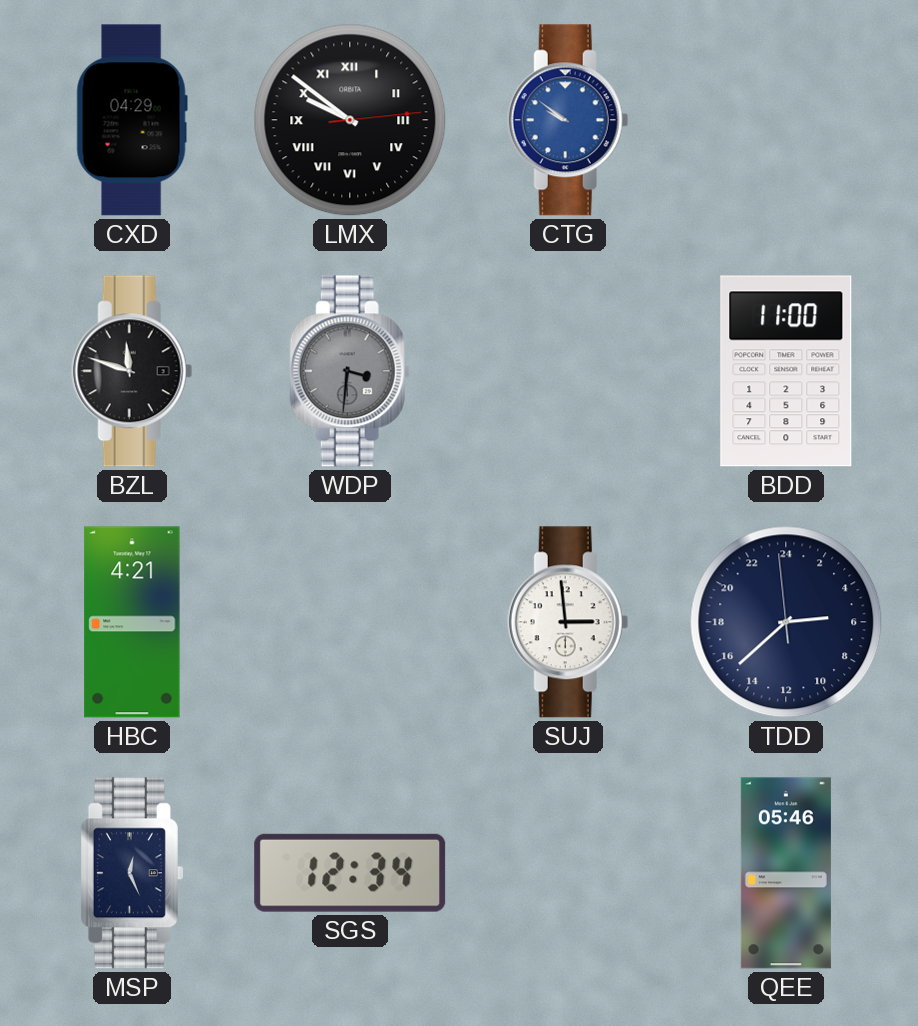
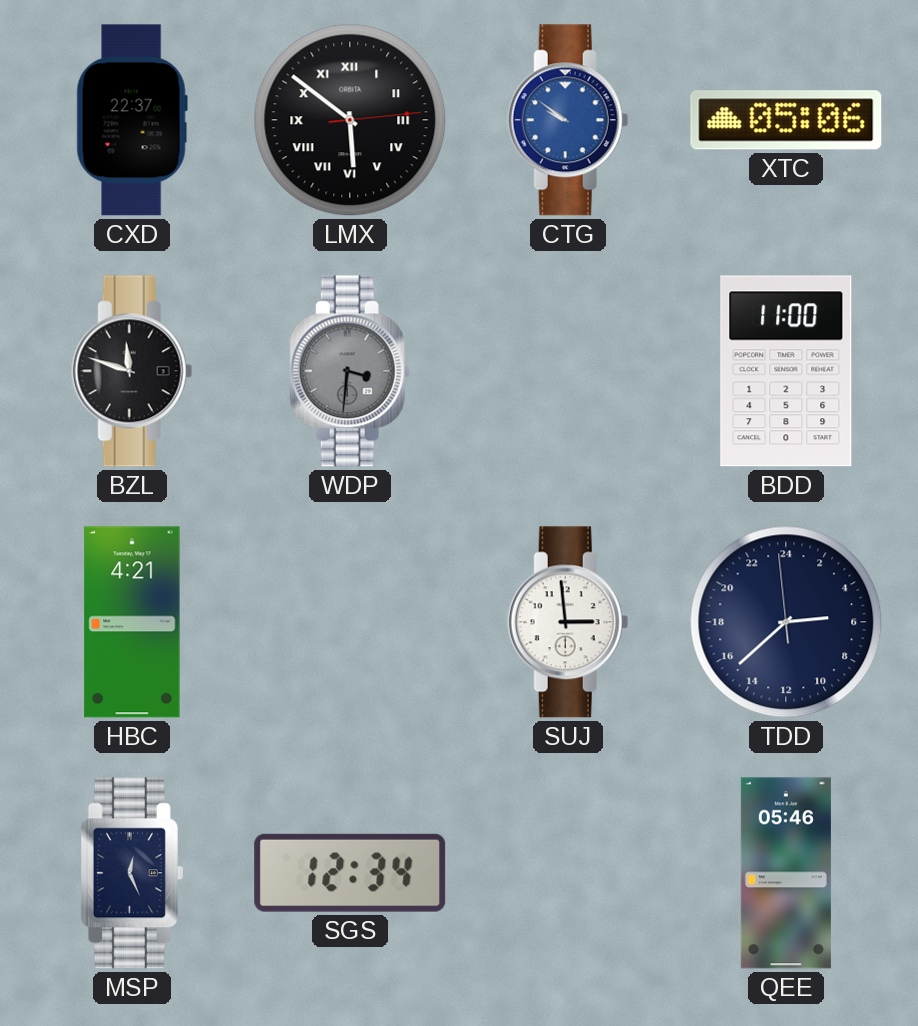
CXD: 04:29 -> 22:37
LMX: 9:51 -> 5:51
XTC: none -> 05:06
